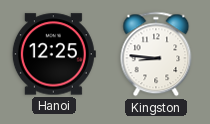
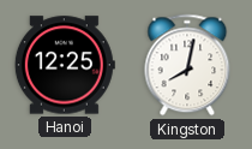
Kingston: 8:46 -> 8:02
